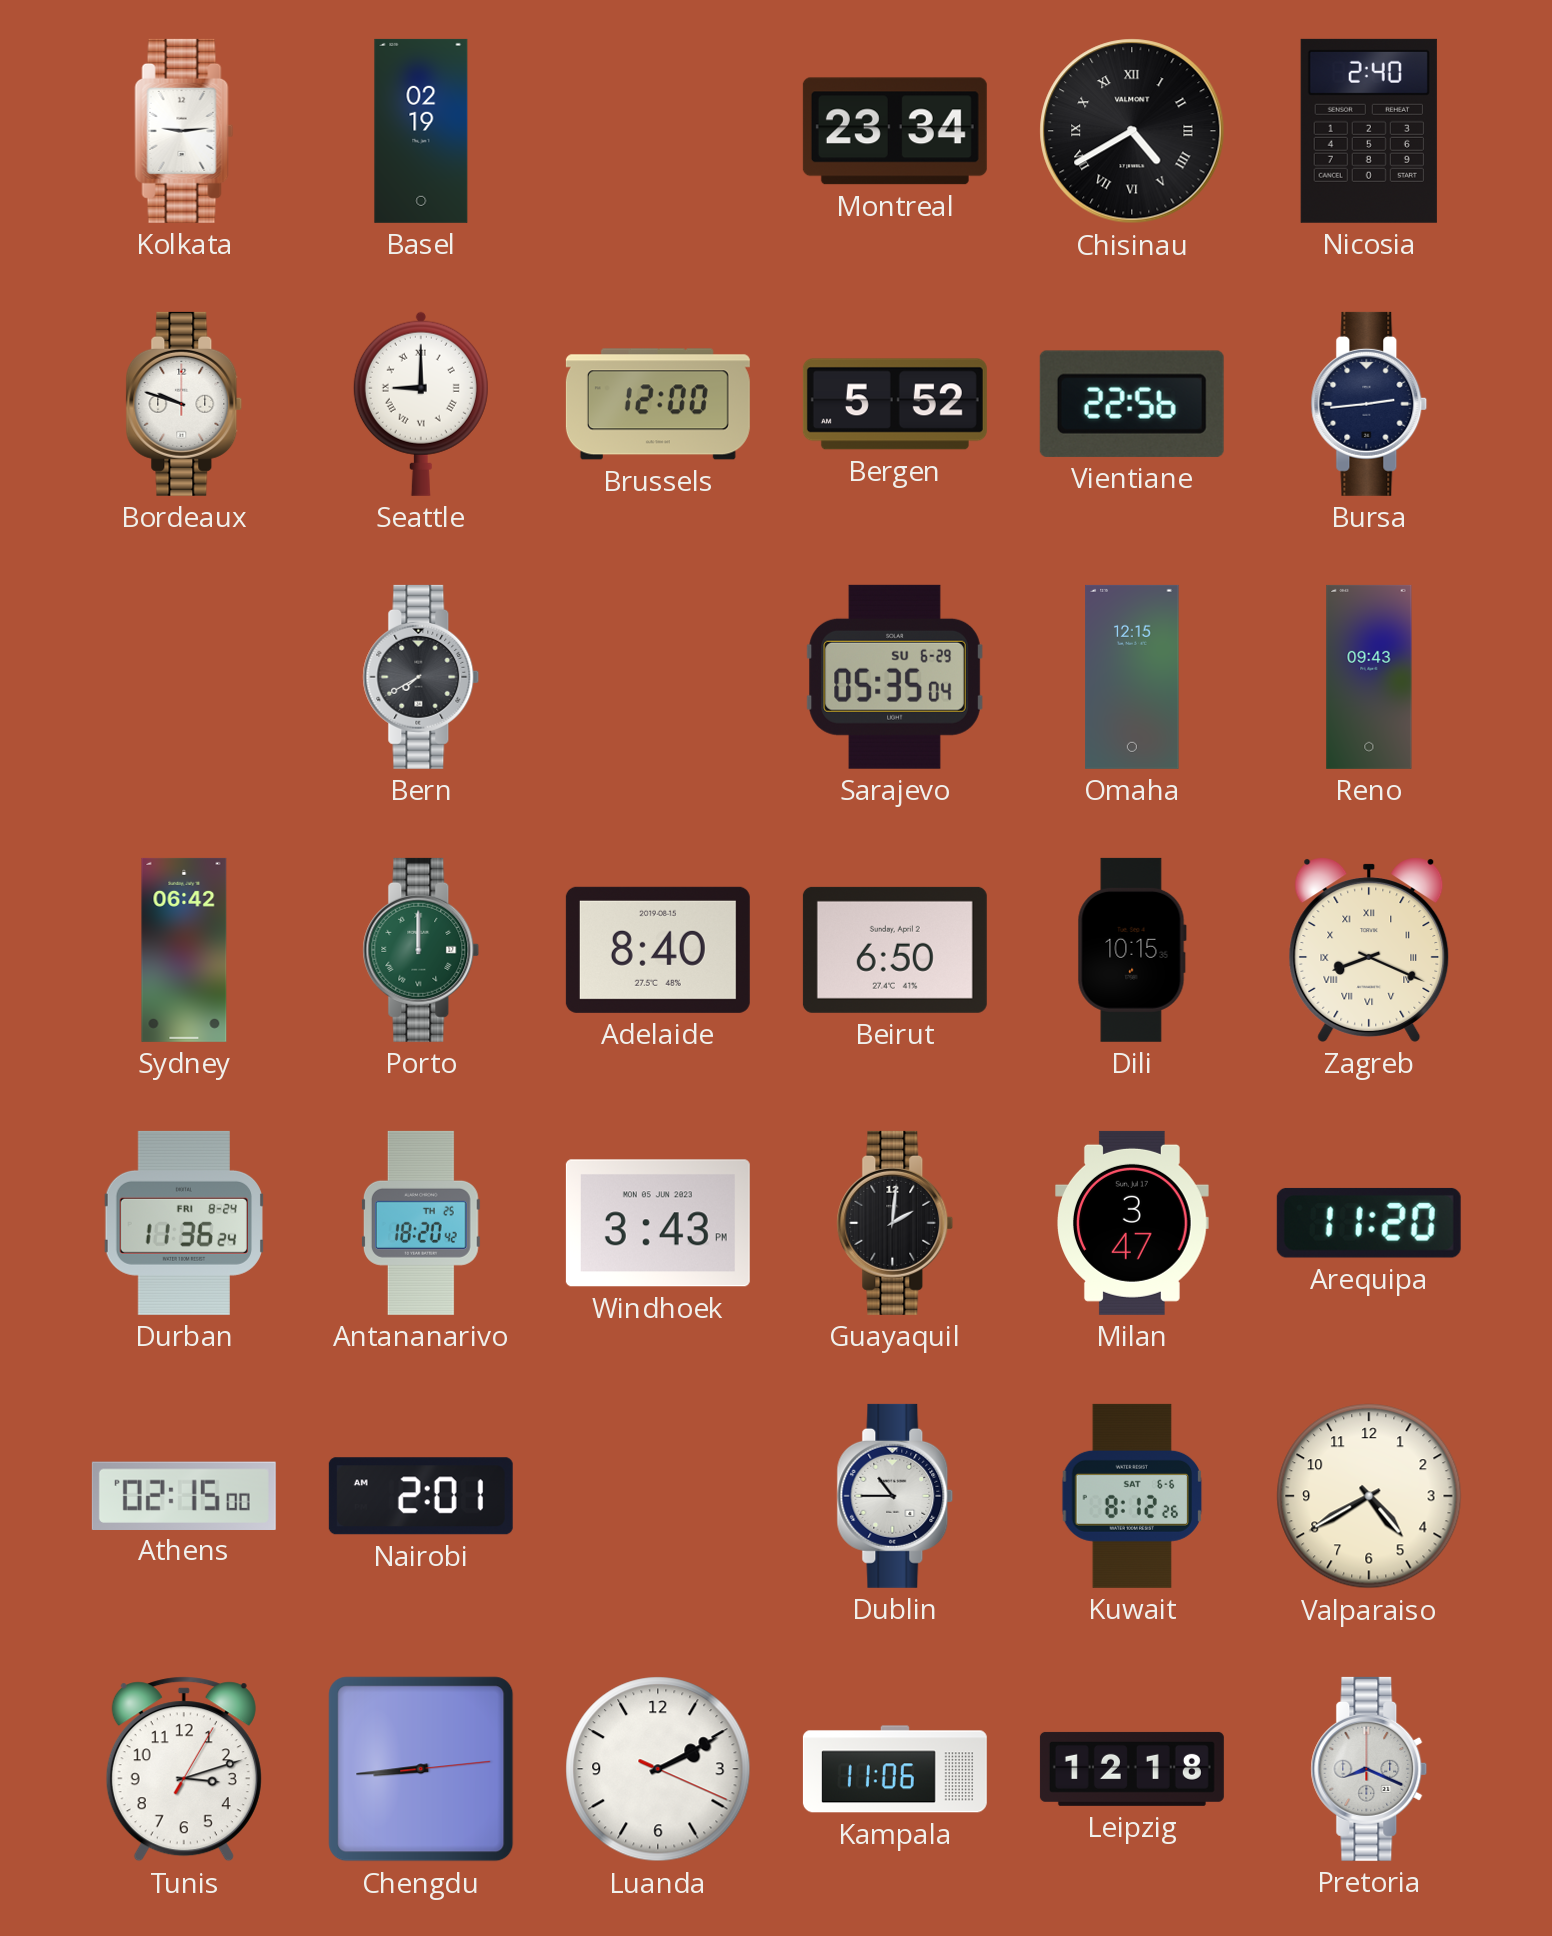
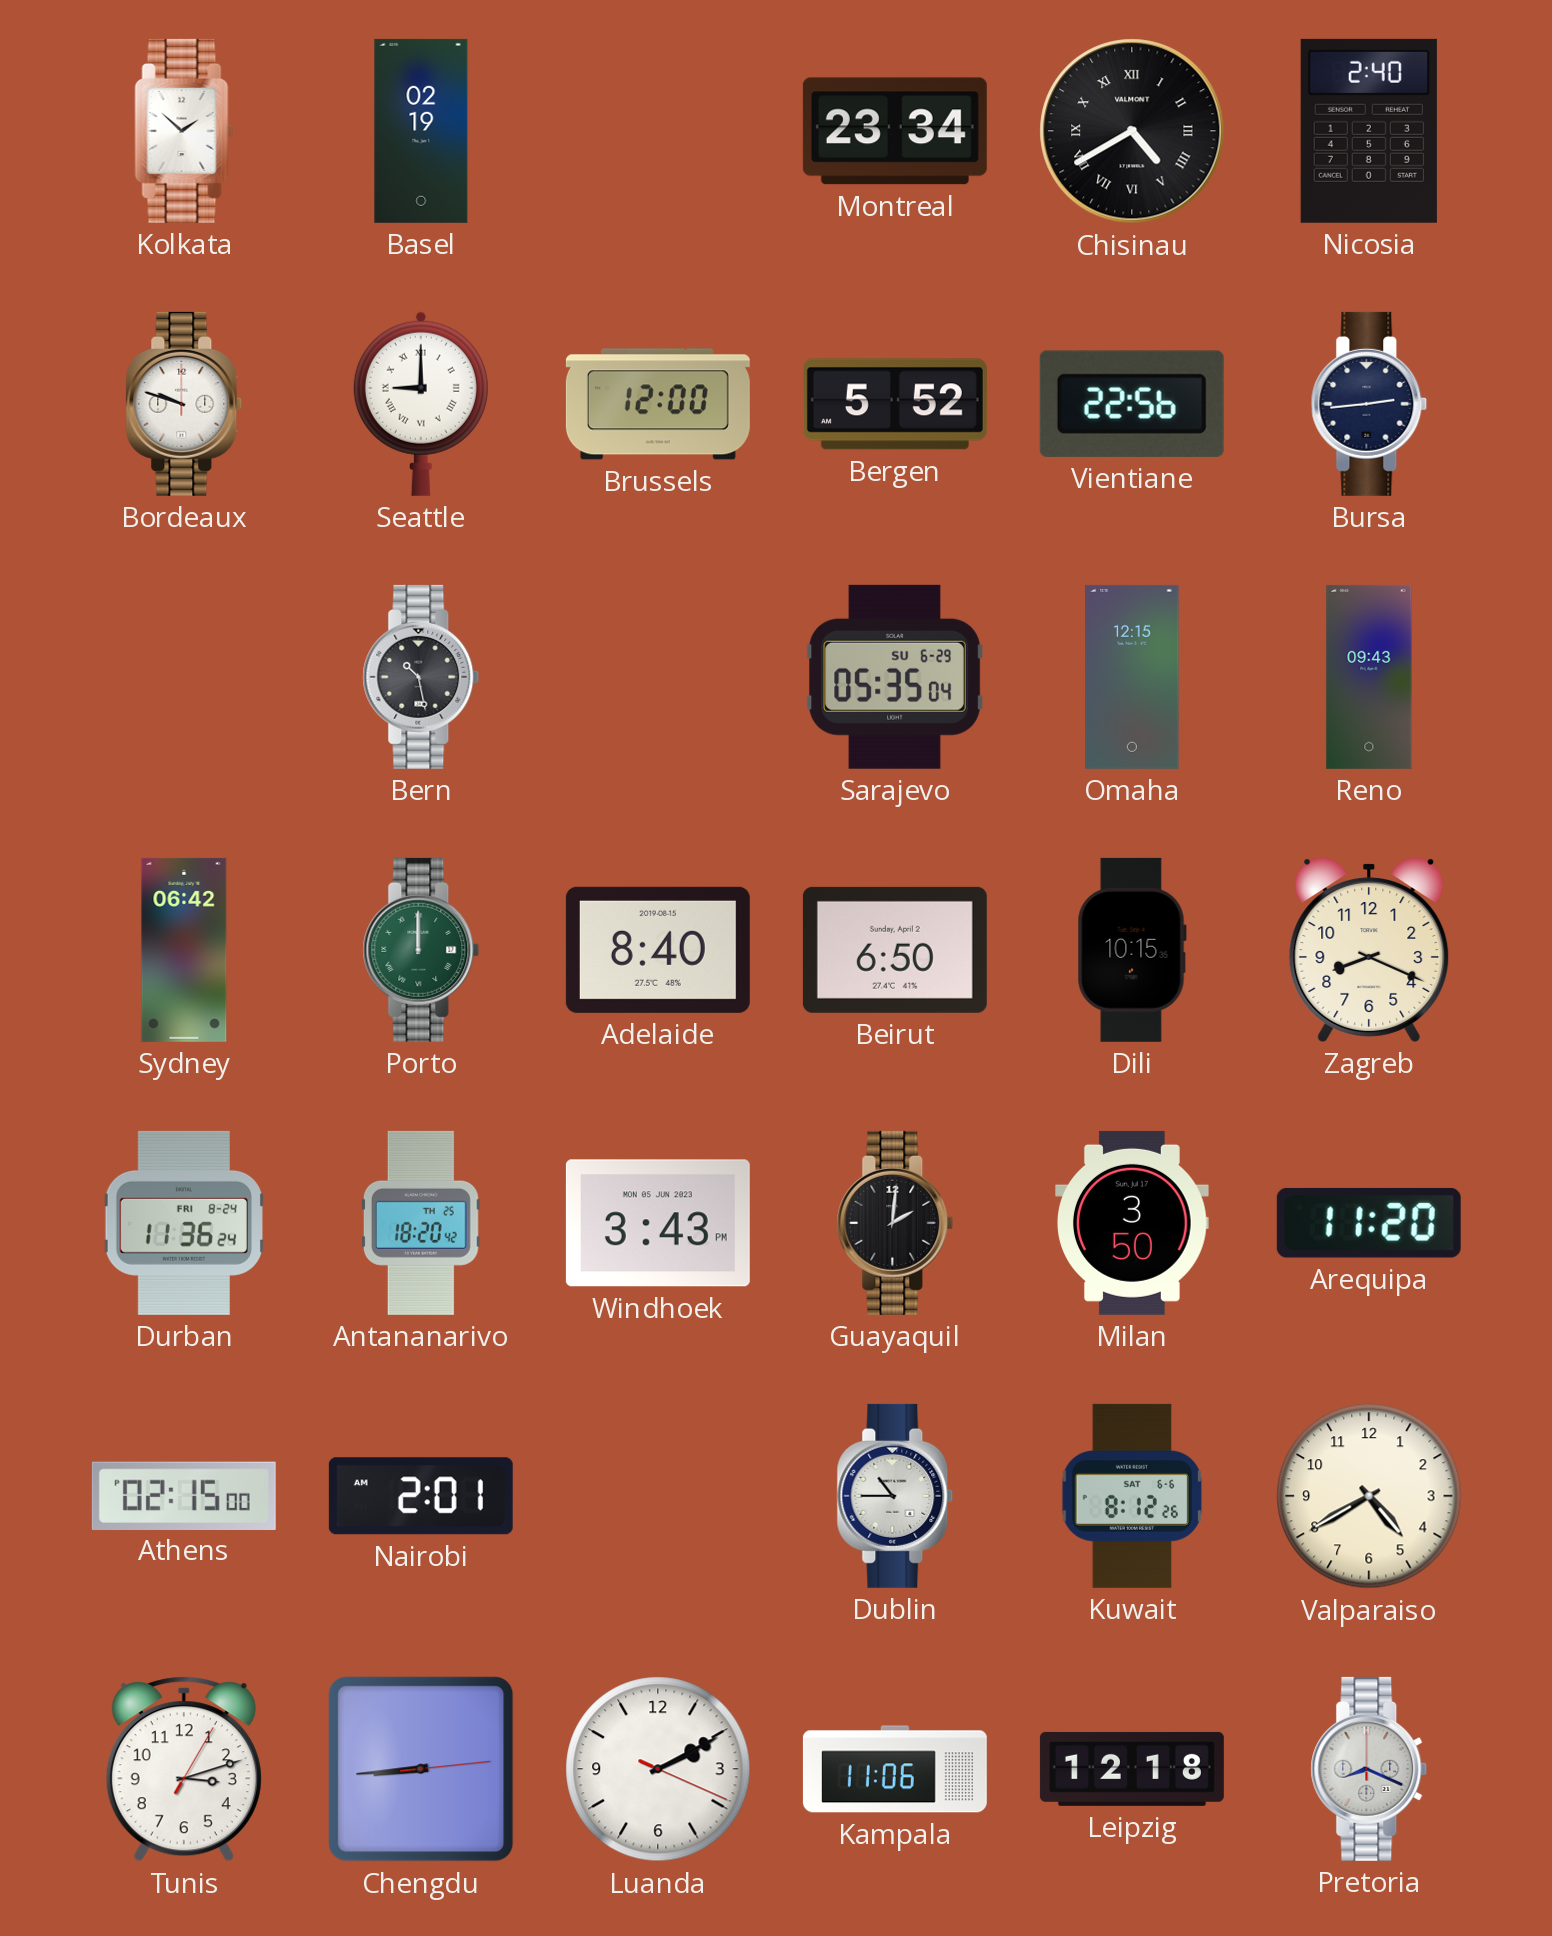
Kolkata: 9:14 -> 1:52
Bern: 7:40 -> 10:28
Zagreb numerals: Roman -> Arabic
Milan: 3:47 -> 3:50
